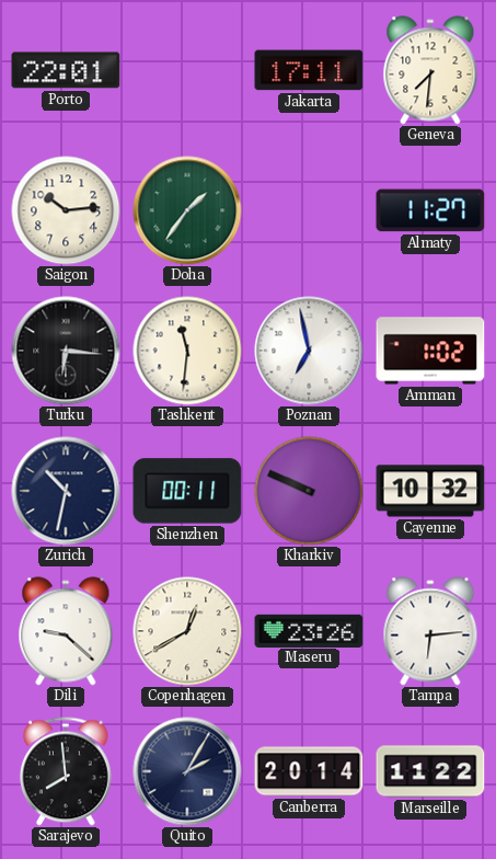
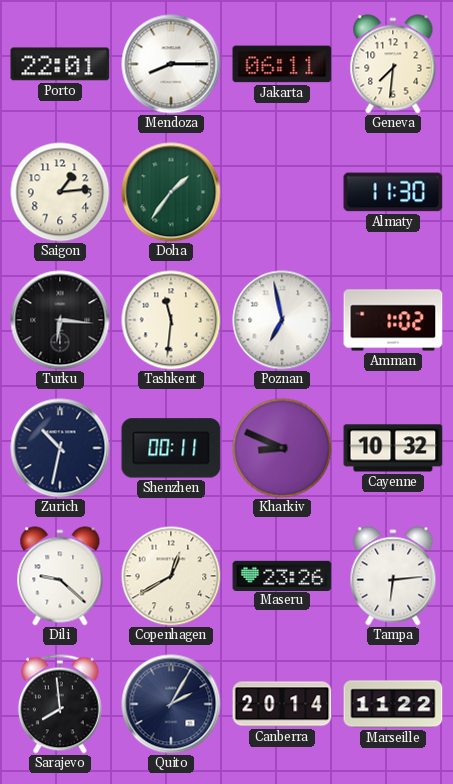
Mendoza: none -> 8:15
Jakarta: 17:11 -> 06:11
Saigon: 10:14 -> 1:14
Almaty: 11:27 -> 11:30
Kharkiv: 9:49 -> 8:49
